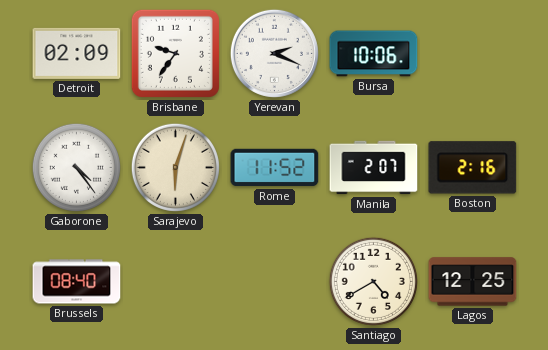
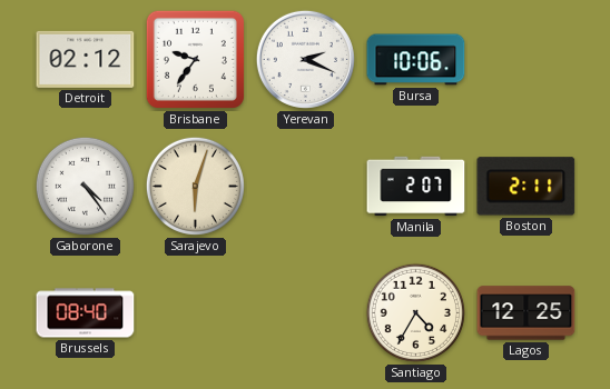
Detroit: 02:09 -> 02:12
Rome: 11:52 -> none
Boston: 2:16 -> 2:11
Santiago: 4:40 -> 4:35
